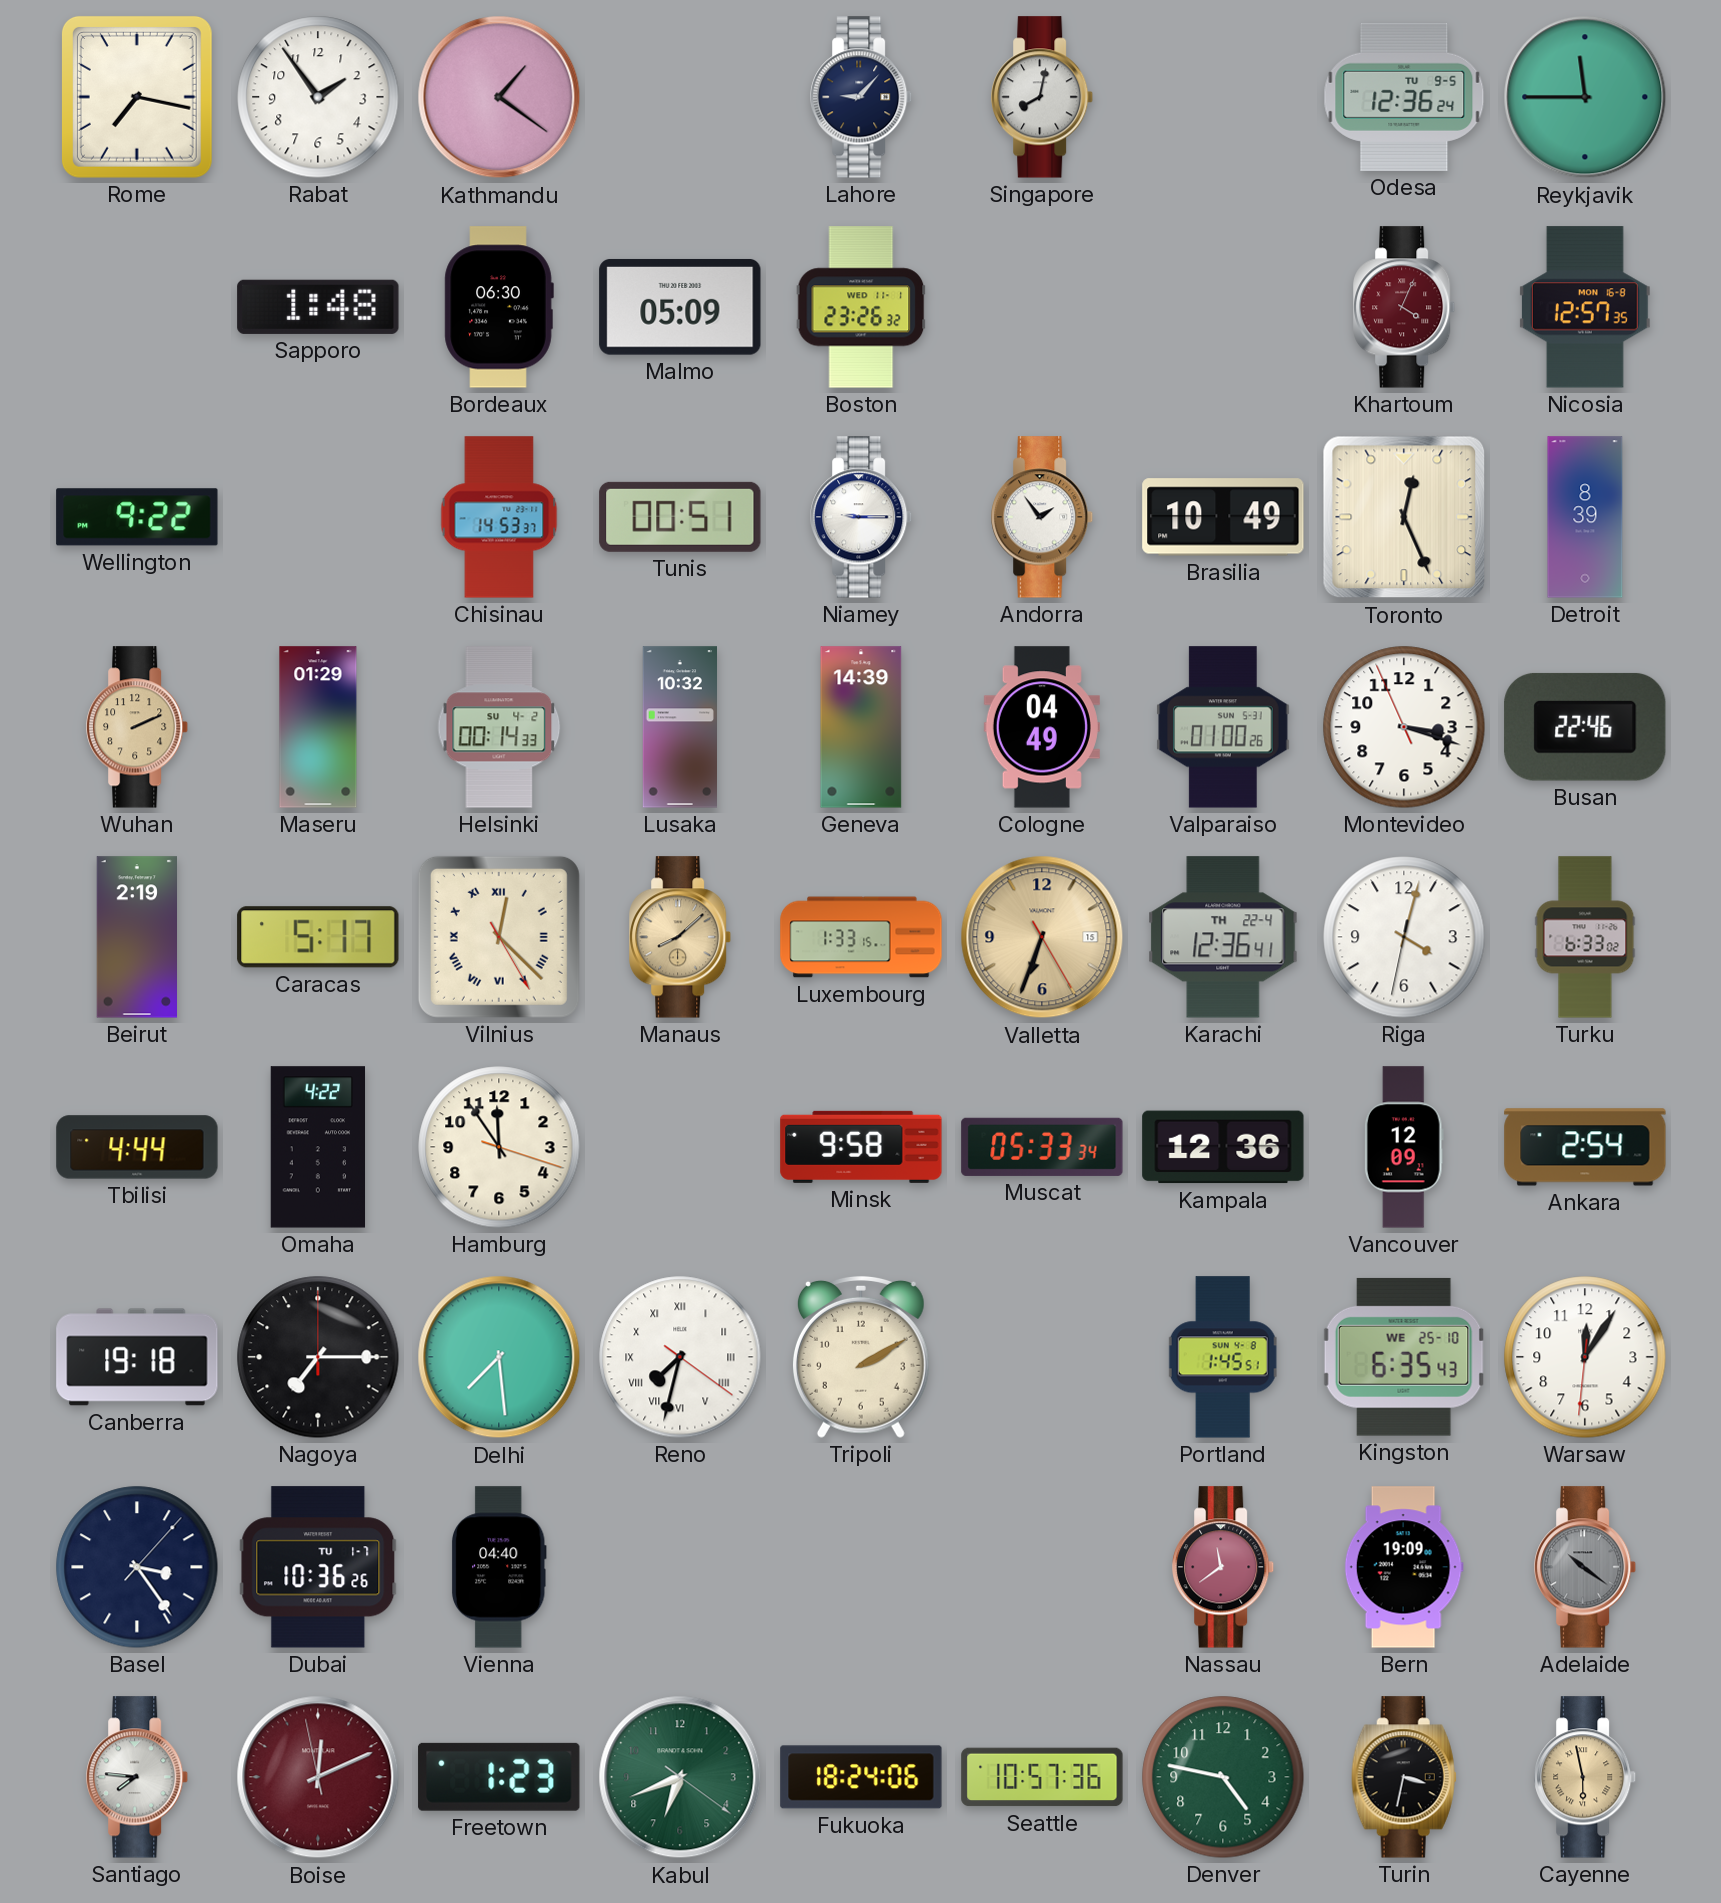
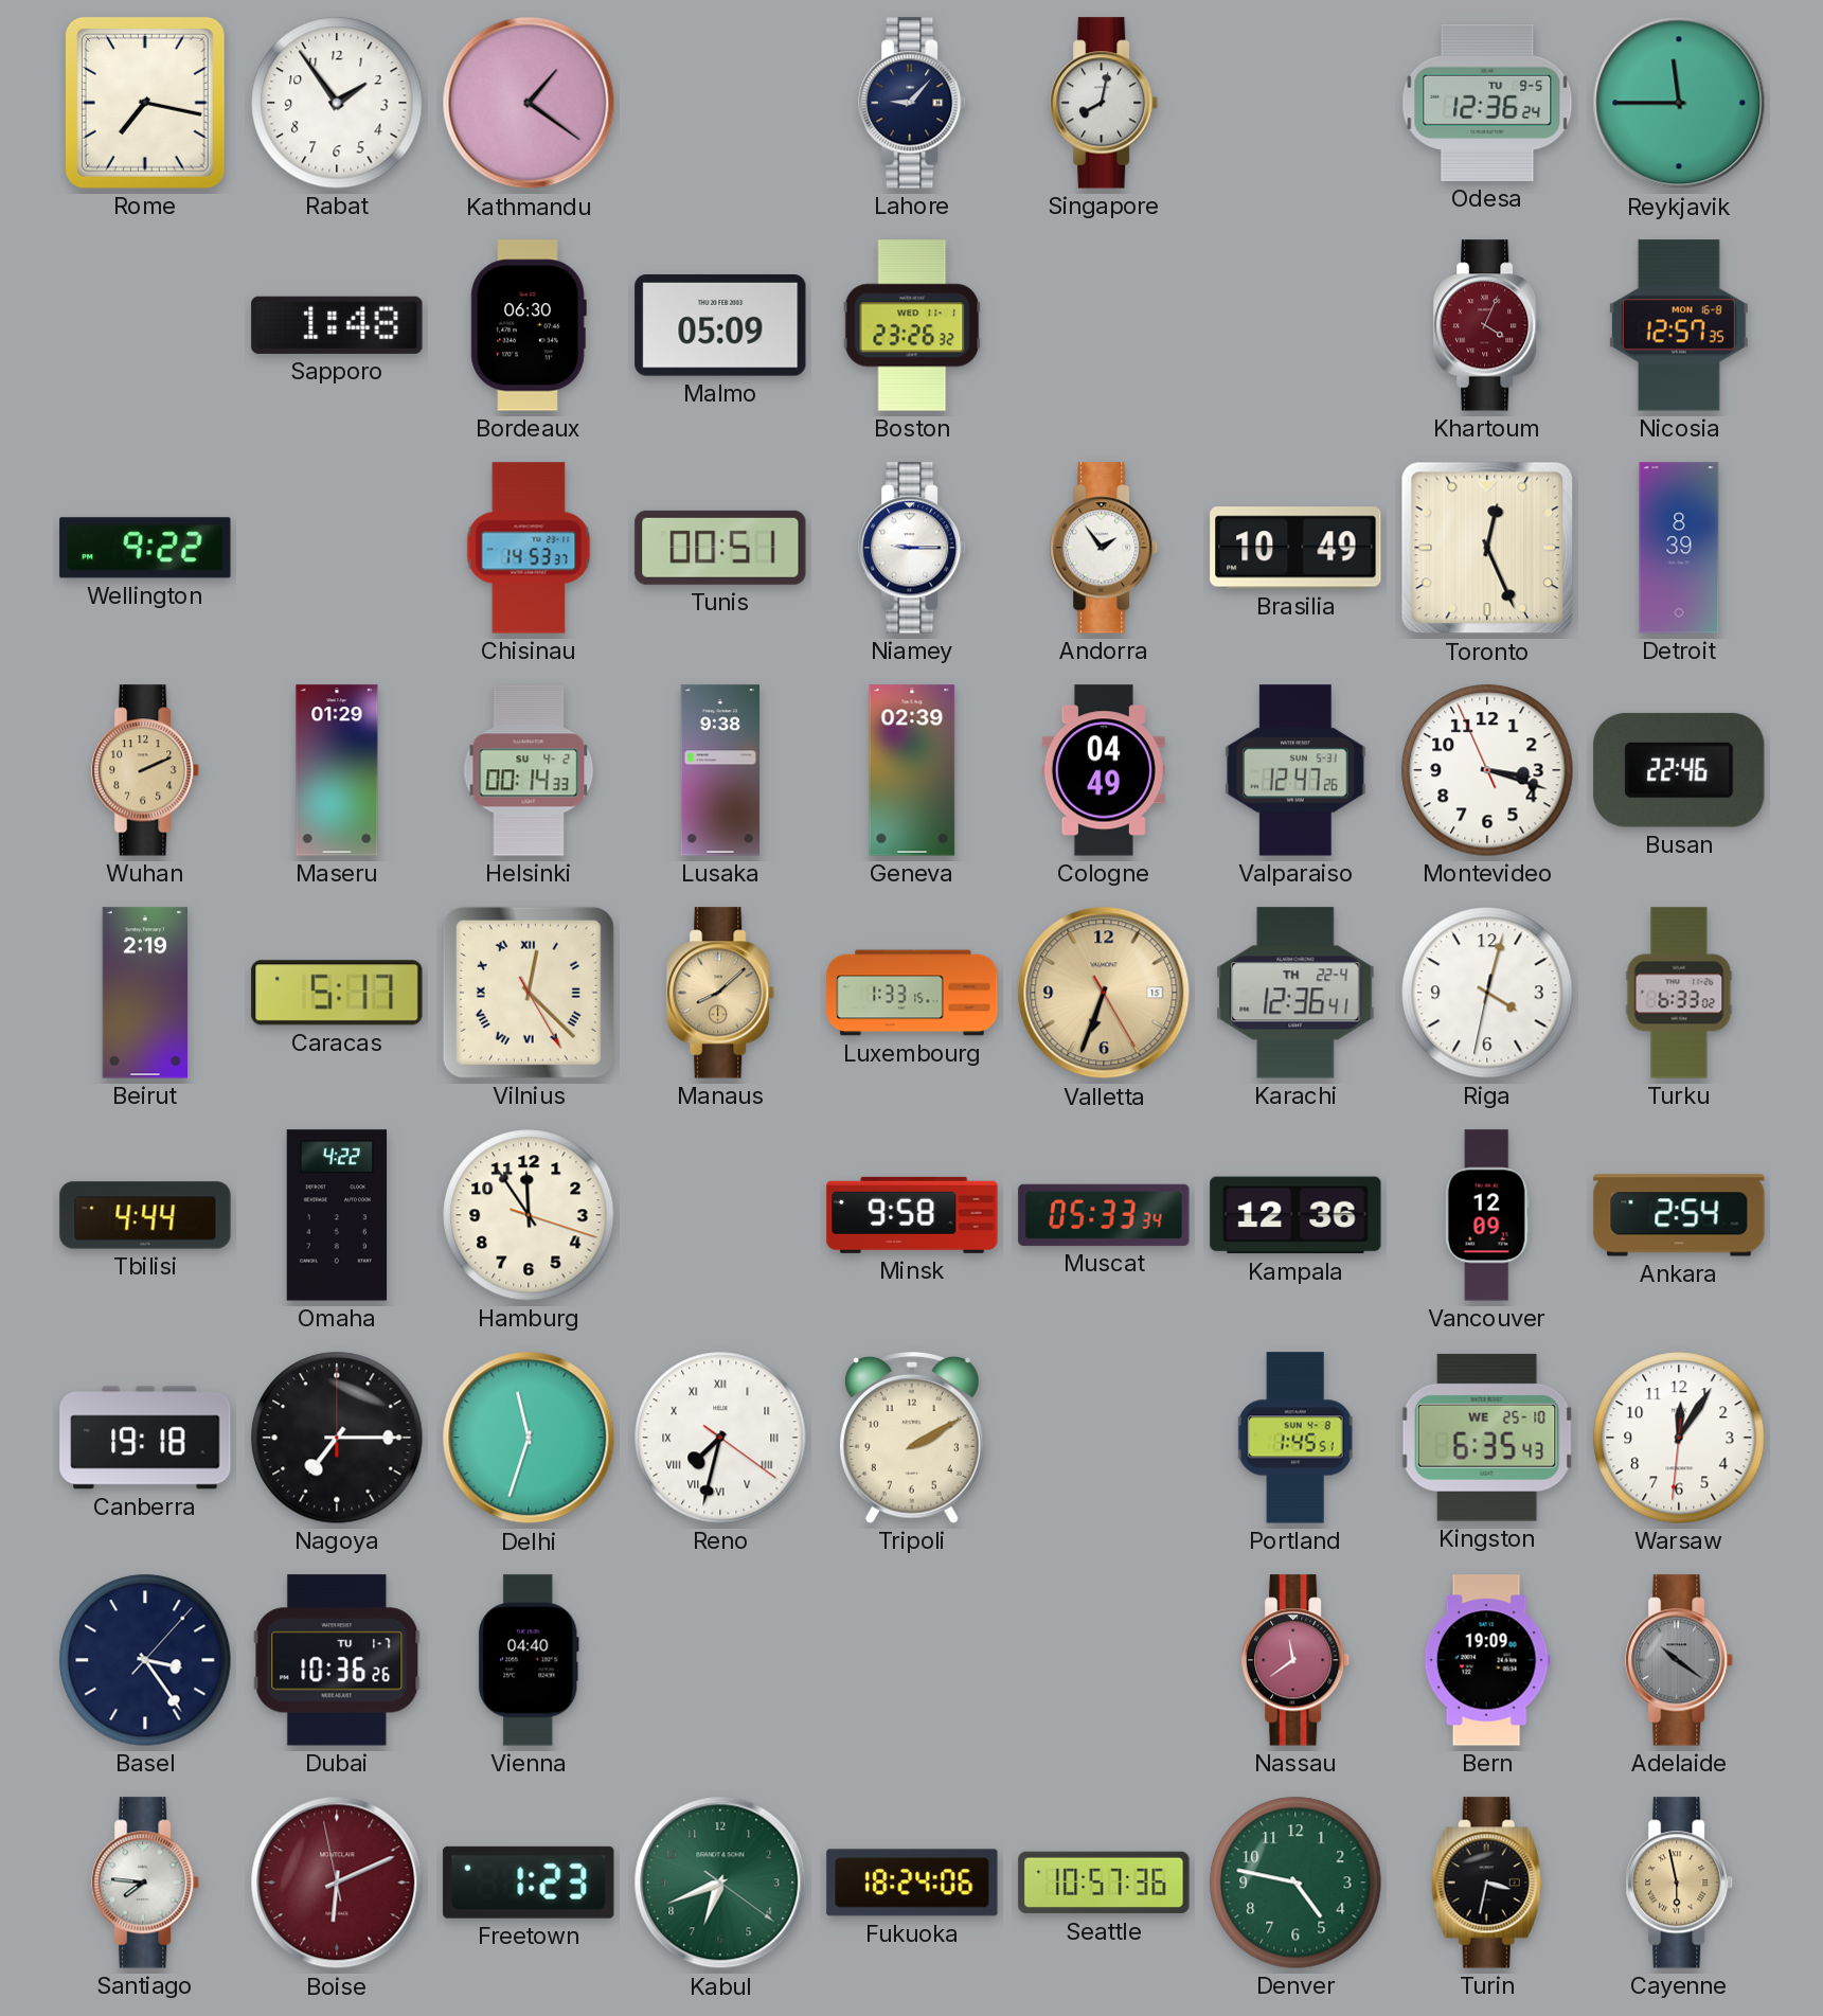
Lusaka: 10:32 -> 9:38
Geneva: 14:39 -> 02:39
Valparaiso: 01:00 -> 12:47
Delhi: 7:29 -> 11:33
Boise: 12:10 -> 6:10
